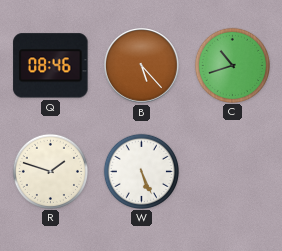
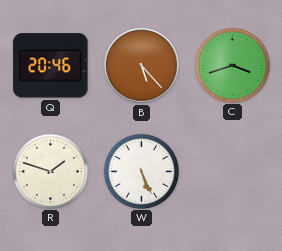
Q: 08:46 -> 20:46
C: 10:42 -> 3:42
